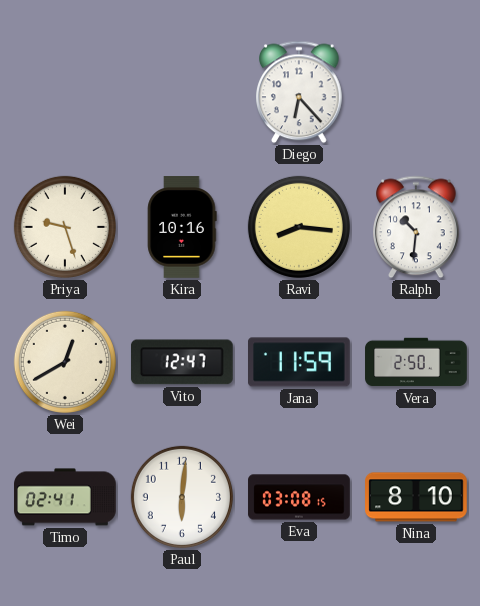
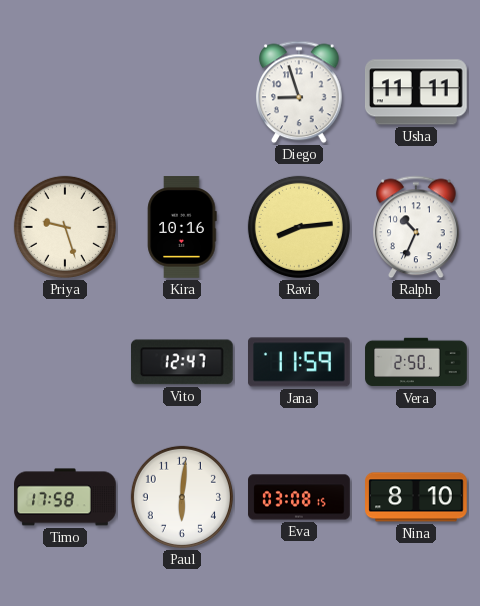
Diego: 6:23 -> 8:57
Usha: none -> 11:11
Ravi: 8:16 -> 8:14
Ralph: 10:31 -> 10:34
Wei: 12:40 -> none
Timo: 02:41 -> 17:58
